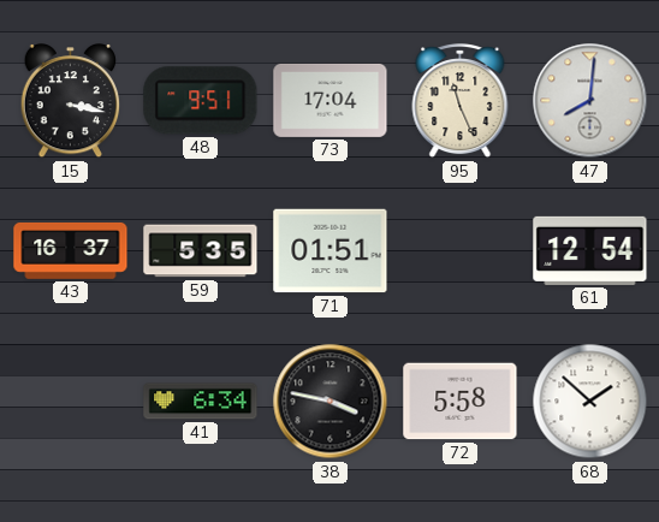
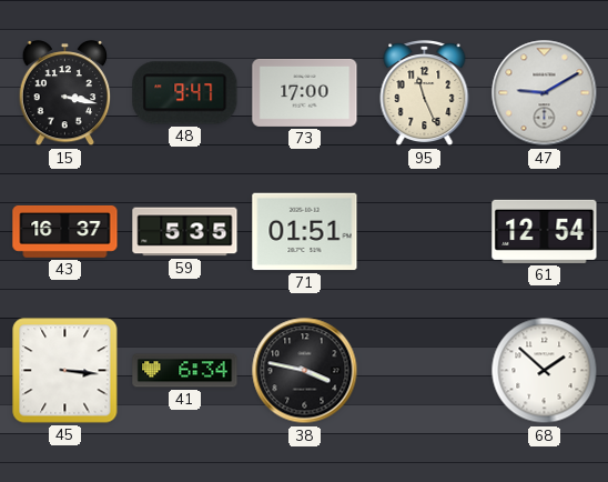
48: 9:51 -> 9:47
73: 17:04 -> 17:00
47: 8:01 -> 9:10
45: none -> 3:16
72: 5:58 -> none
